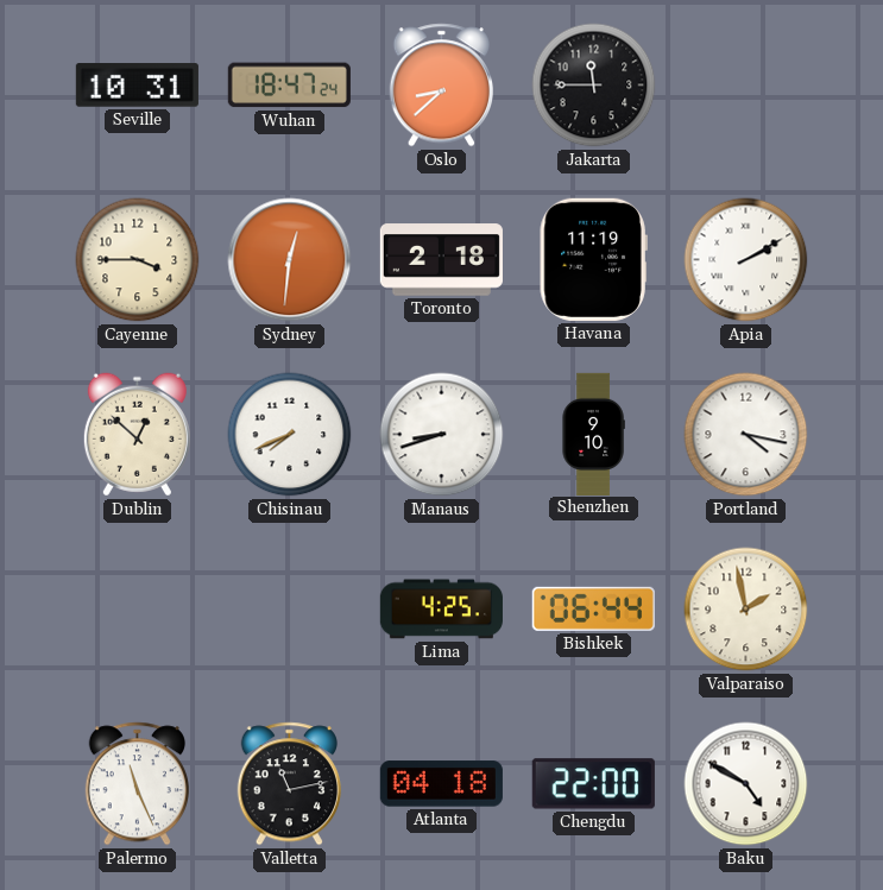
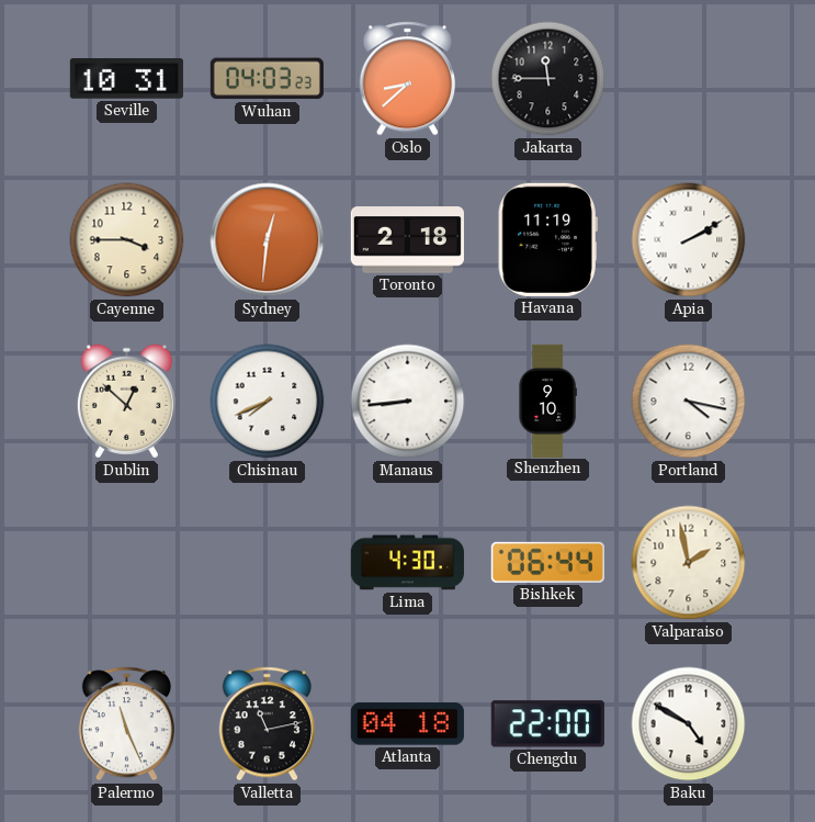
Wuhan: 18:47 -> 04:03
Manaus: 8:42 -> 8:44
Lima: 4:25 -> 4:30
